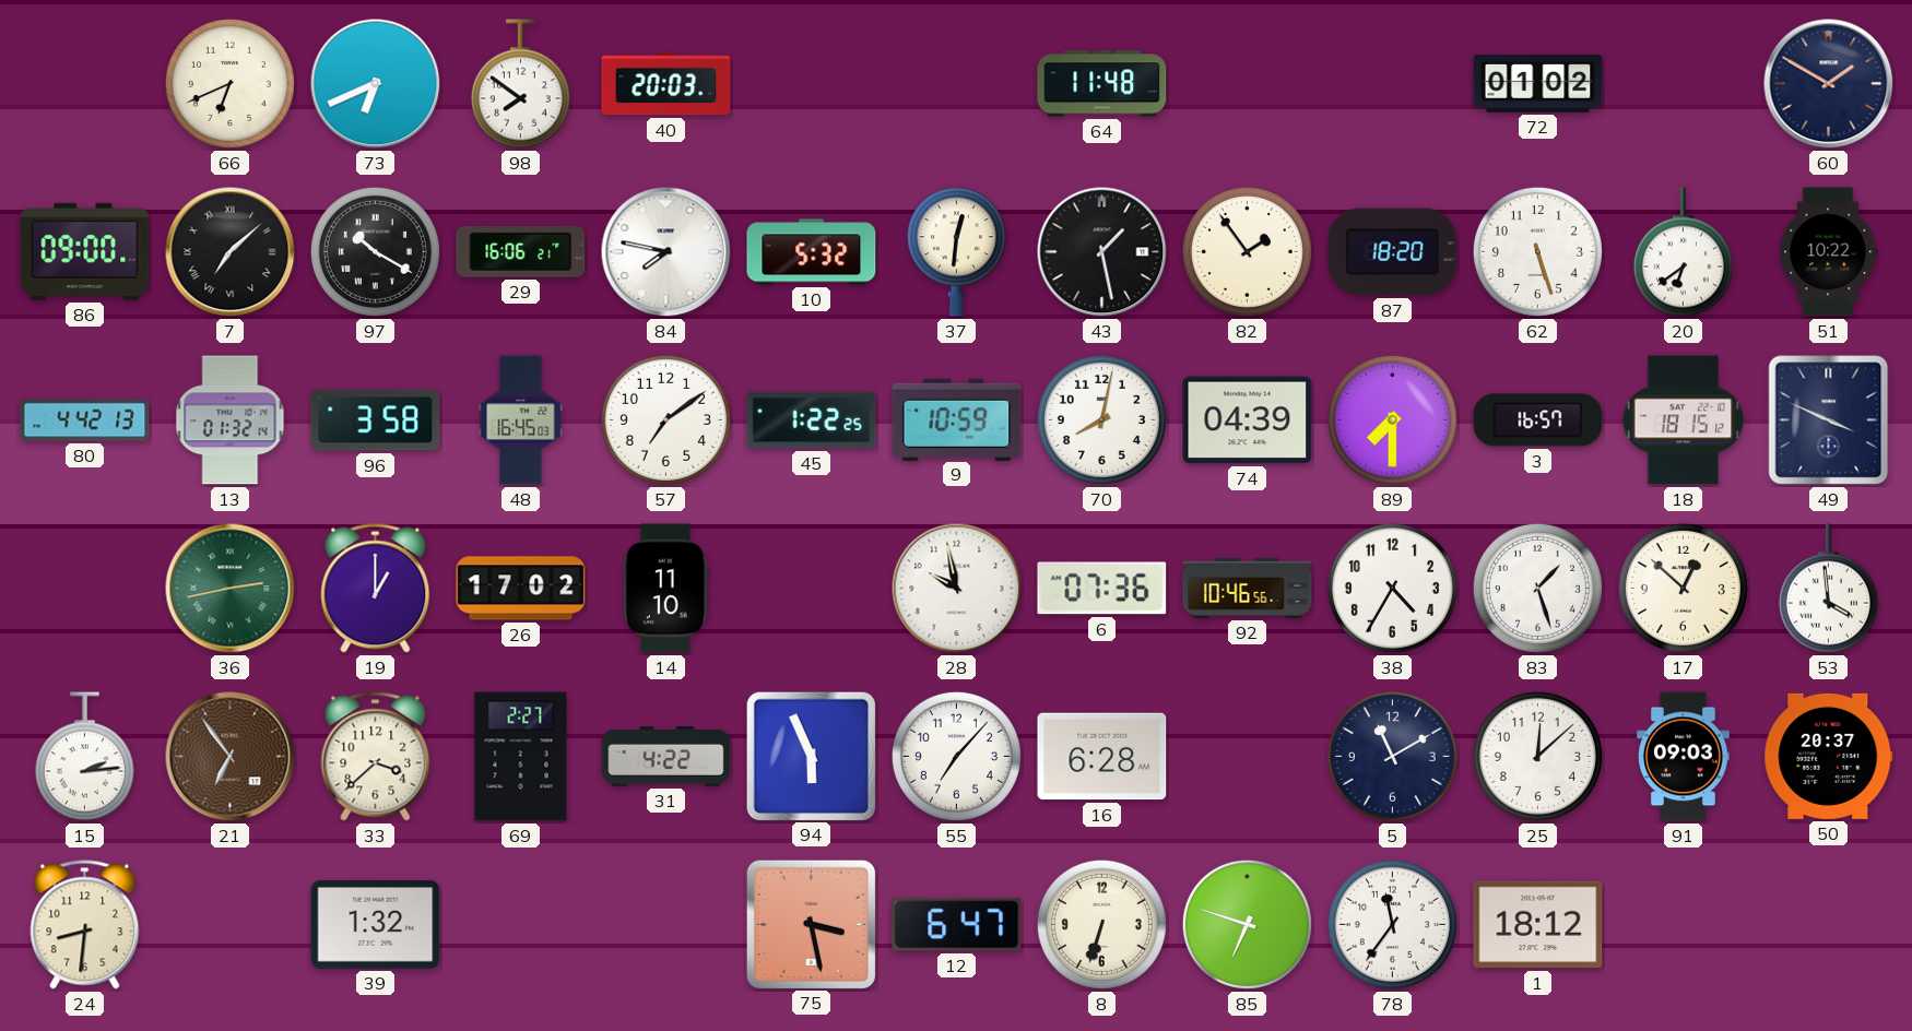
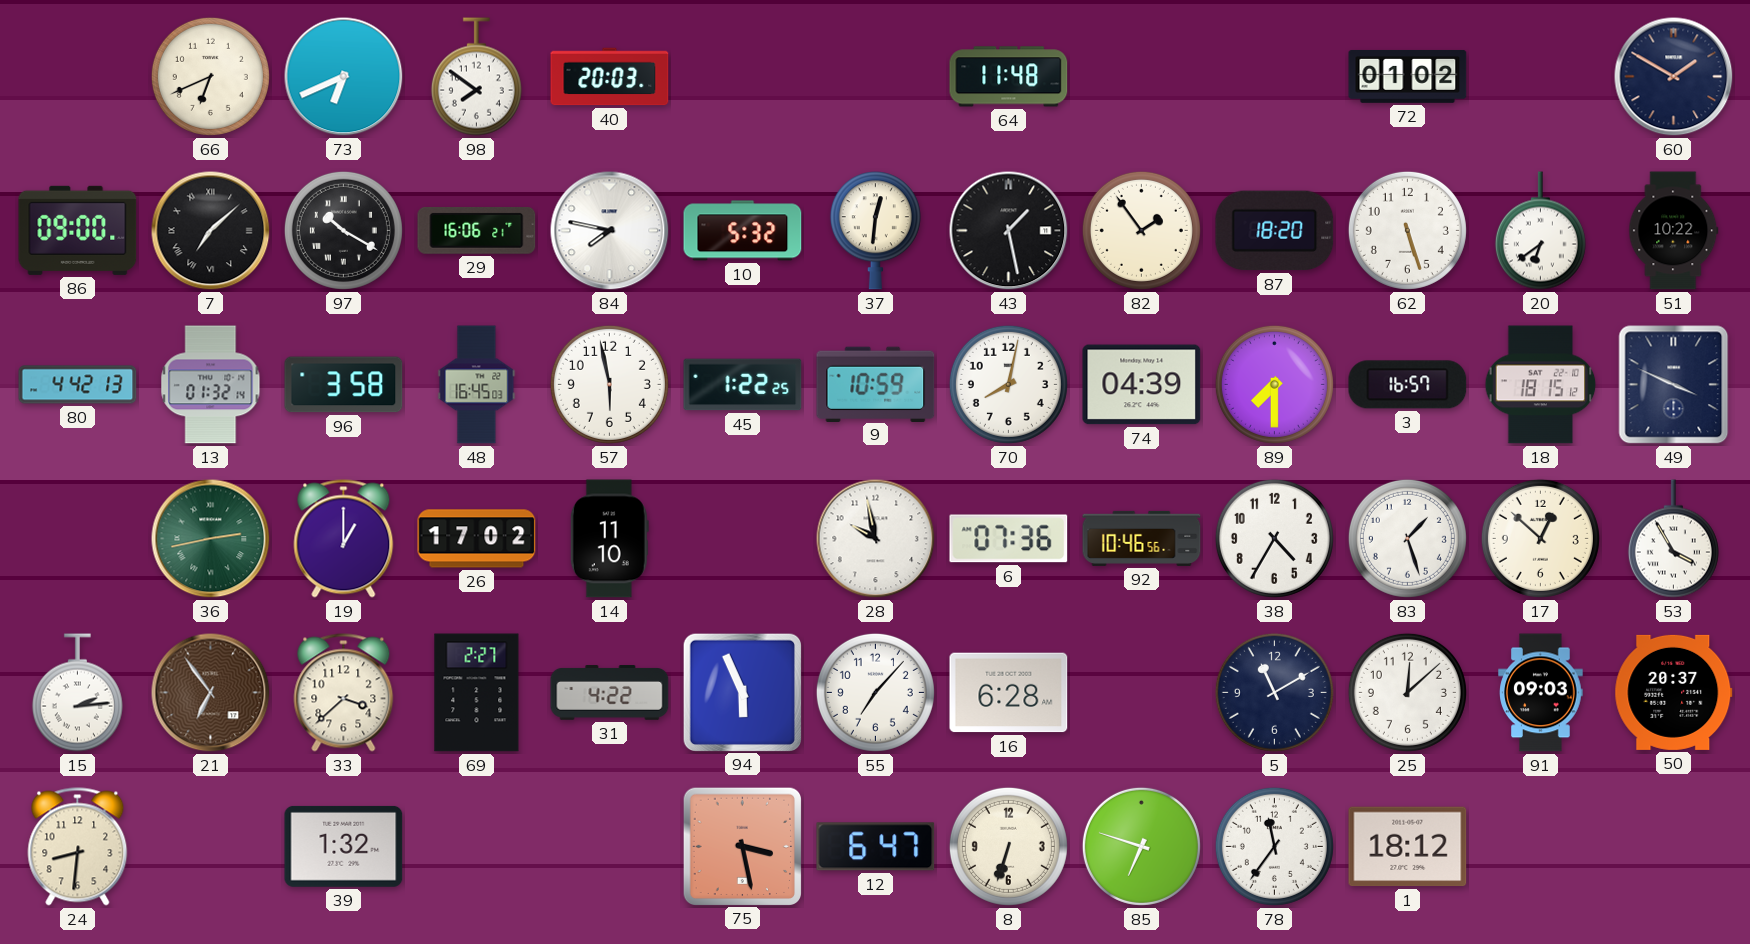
57: 7:09 -> 5:58
53: 3:59 -> 3:55
